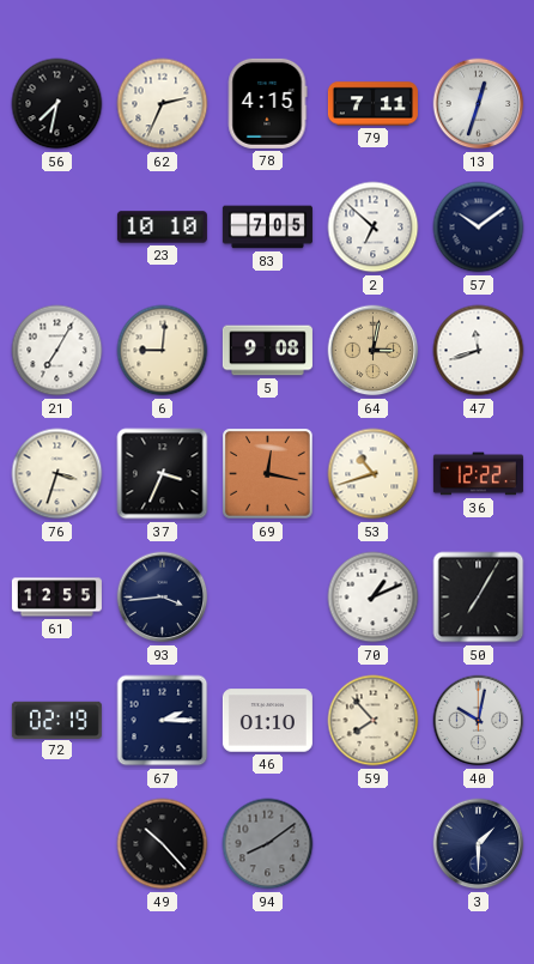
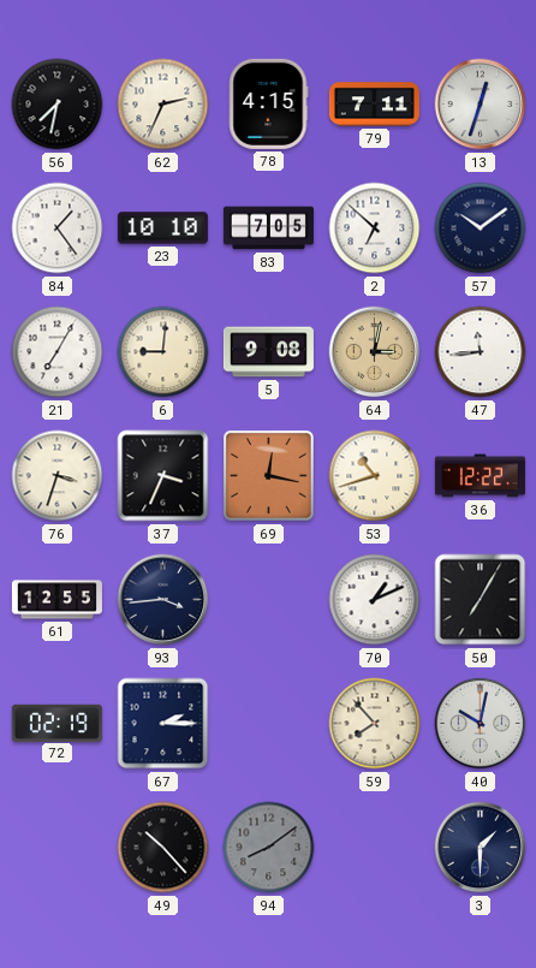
84: none -> 1:24
47: 11:42 -> 11:44
46: 01:10 -> none
